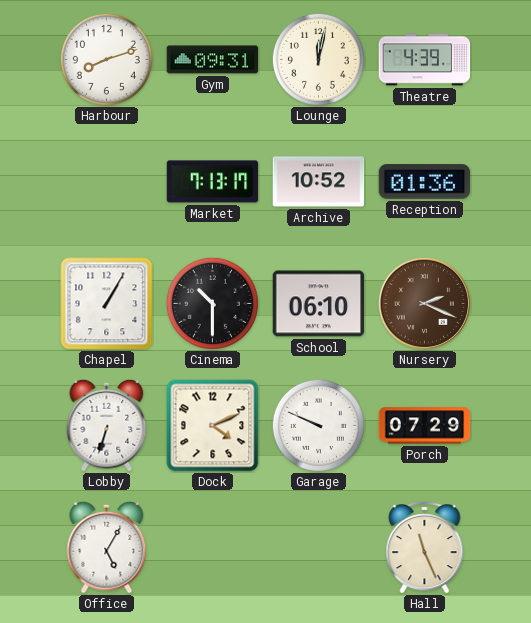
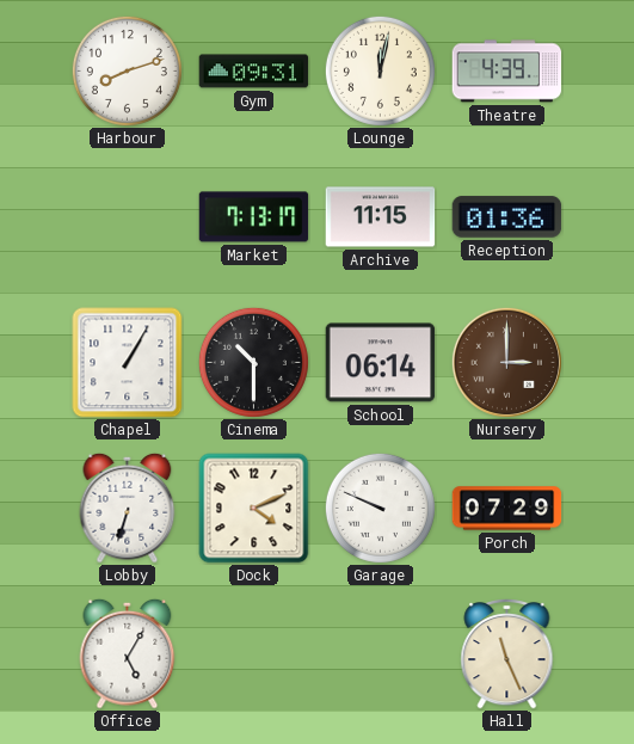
Archive: 10:52 -> 11:15
School: 06:10 -> 06:14
Nursery: 2:19 -> 3:00
